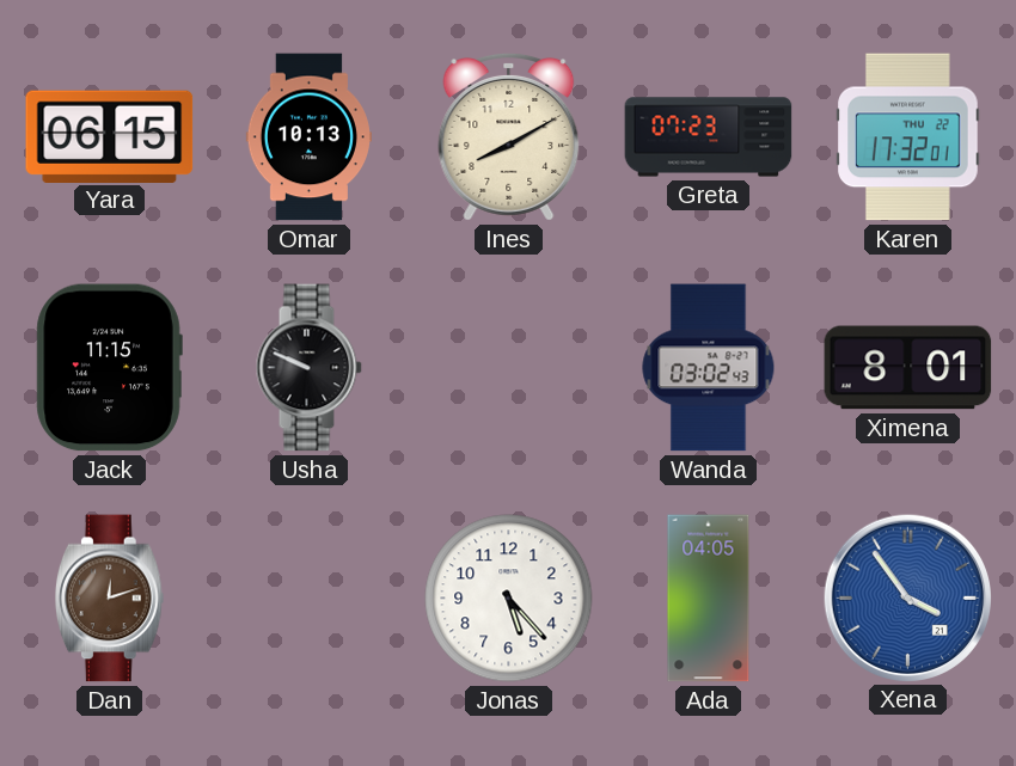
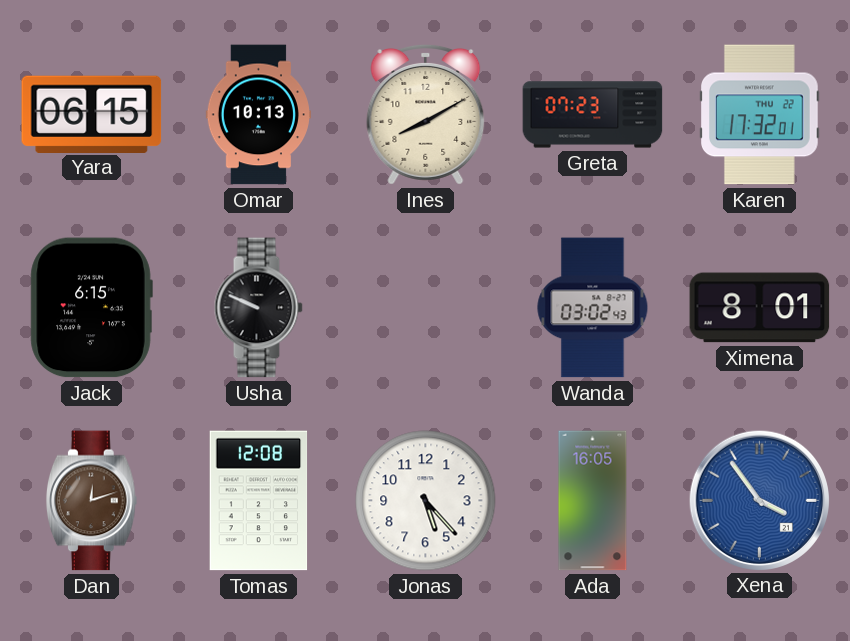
Jack: 11:15 -> 6:15
Tomas: none -> 12:08
Ada: 04:05 -> 16:05
